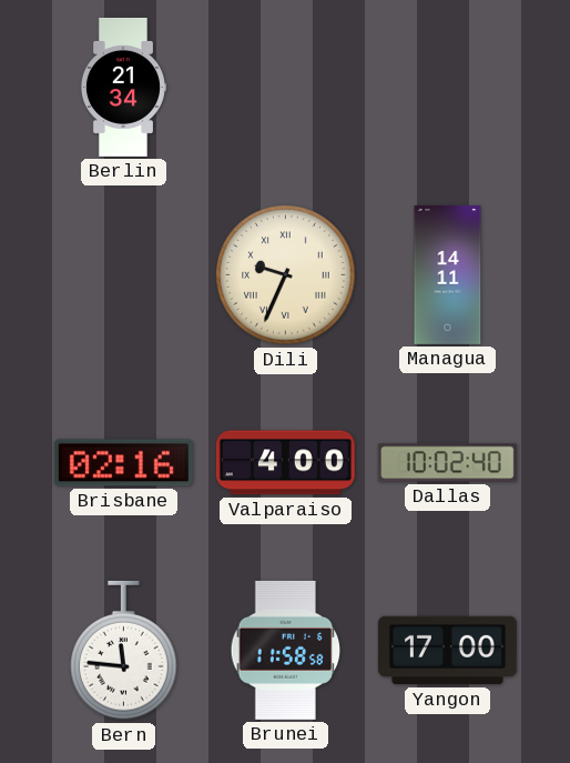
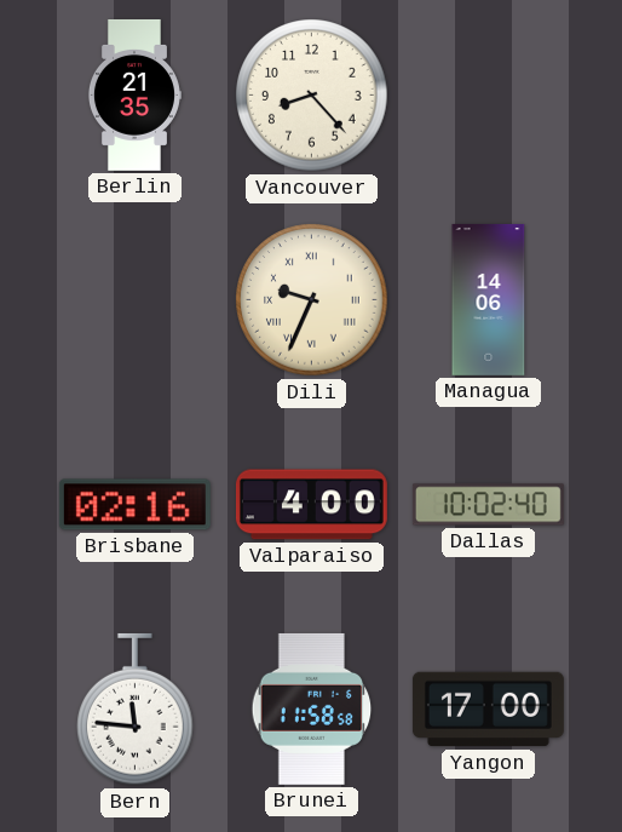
Berlin: 21:34 -> 21:35
Vancouver: none -> 8:23
Managua: 14:11 -> 14:06
